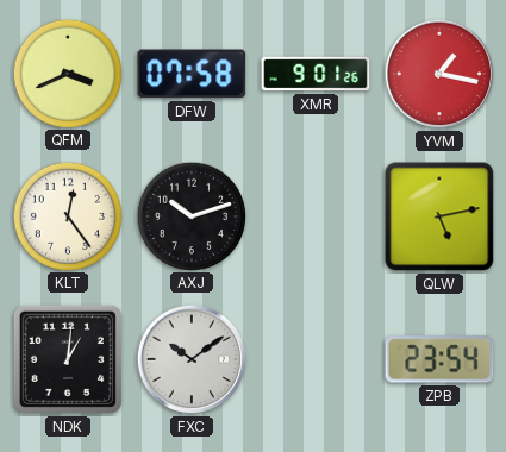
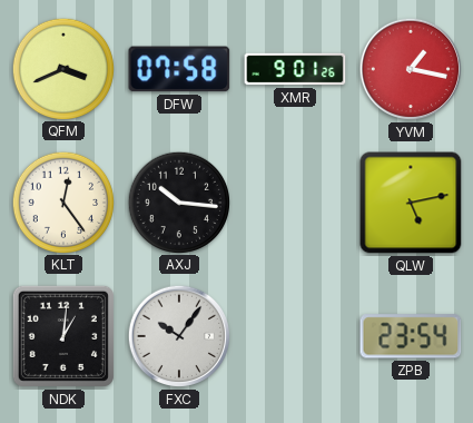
AXJ: 10:12 -> 10:16
FXC: 10:09 -> 10:06
